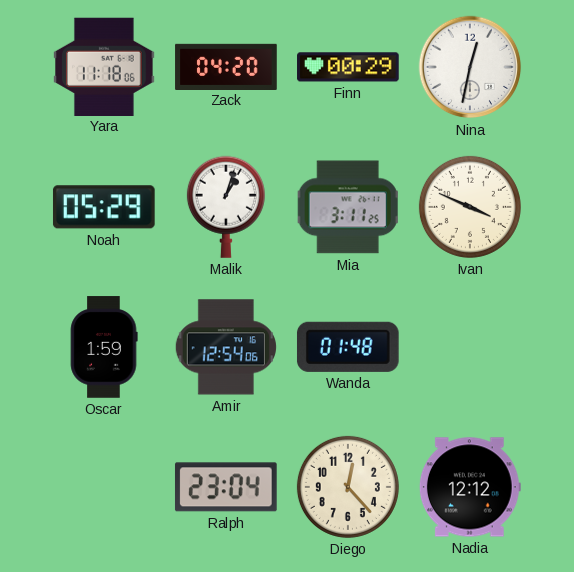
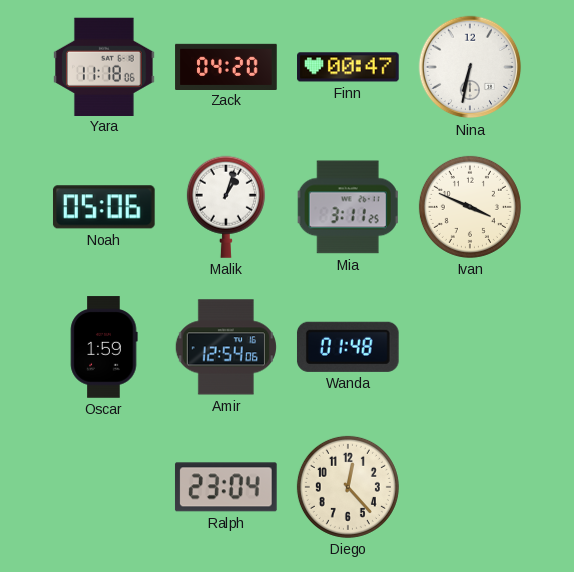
Finn: 00:29 -> 00:47
Nina: 12:32 -> 6:32
Noah: 05:29 -> 05:06
Nadia: 12:12 -> none
